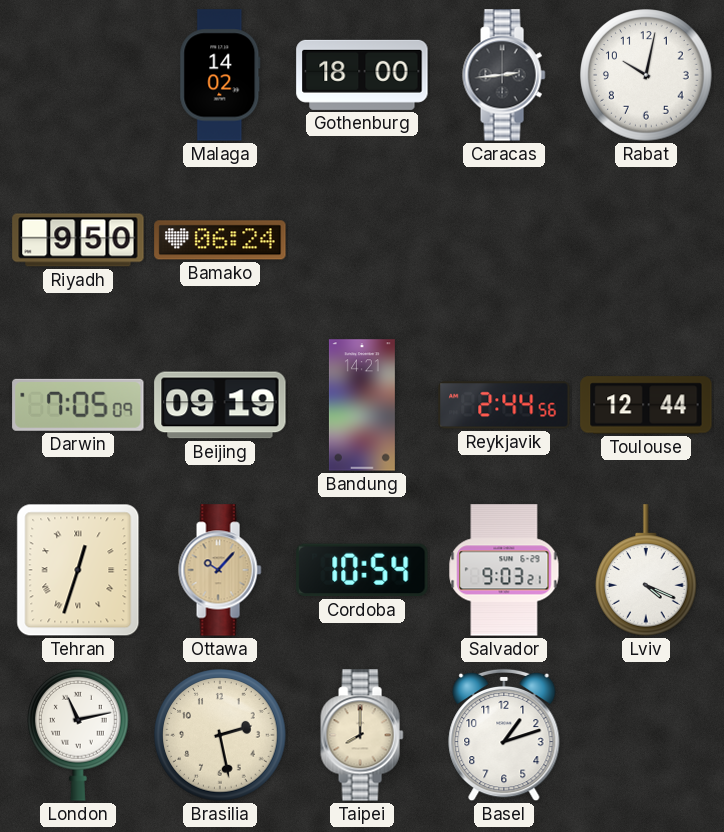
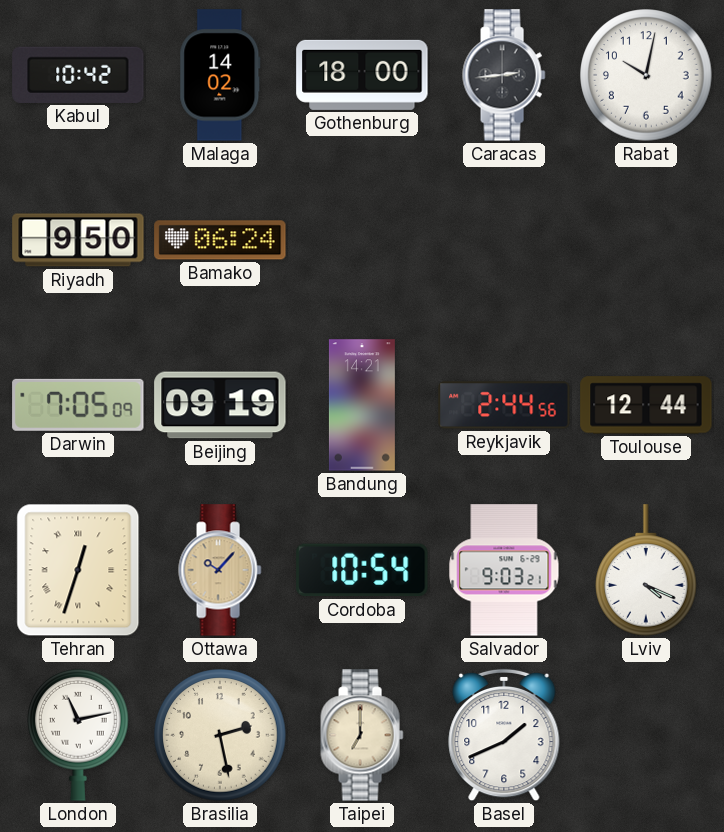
Kabul: none -> 10:42
Taipei: 8:00 -> 7:00
Basel: 1:12 -> 1:41
